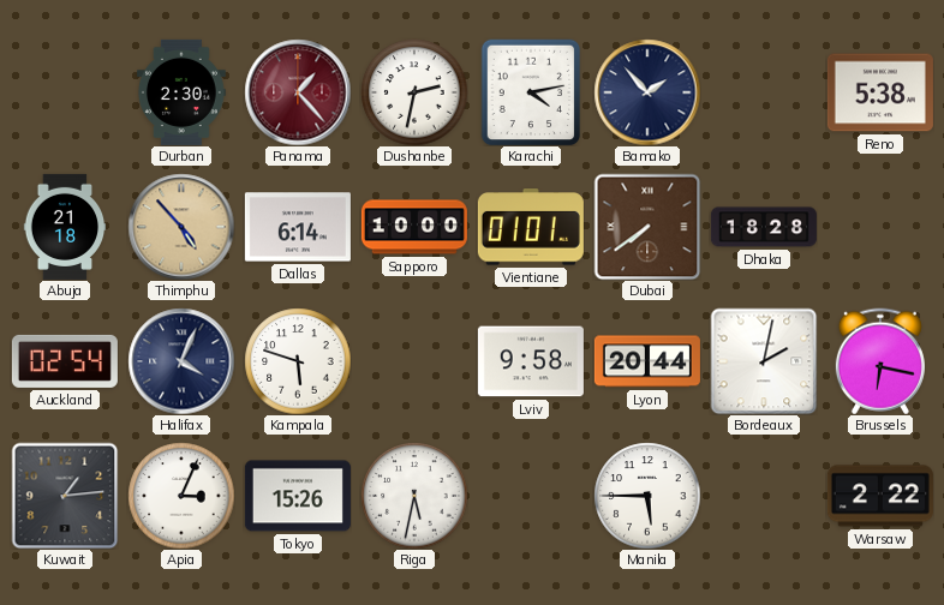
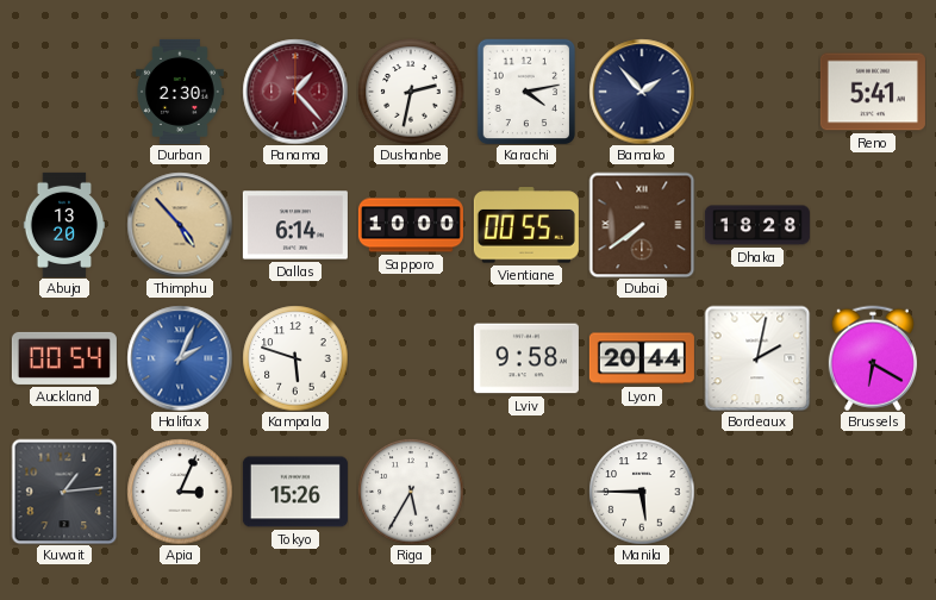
Reno: 5:38 -> 5:41
Abuja: 21:18 -> 13:20
Vientiane: 01:01 -> 00:55
Auckland: 02:54 -> 00:54
Halifax: 4:04 -> 2:04
Halifax dial: navy -> blue
Brussels: 6:17 -> 6:20
Riga: 5:32 -> 5:35
Warsaw: 2:22 -> none
